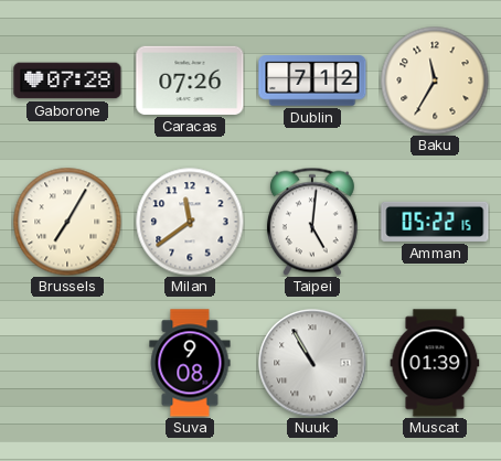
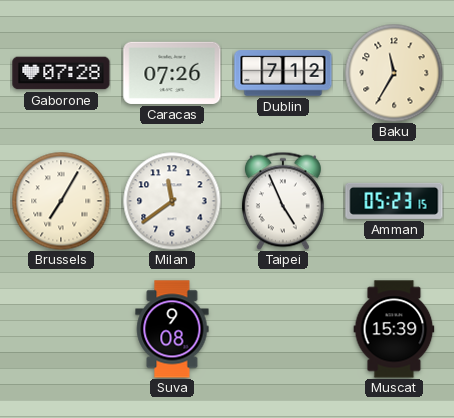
Taipei: 5:01 -> 4:56
Amman: 05:22 -> 05:23
Nuuk: 10:55 -> none
Muscat: 01:39 -> 15:39
